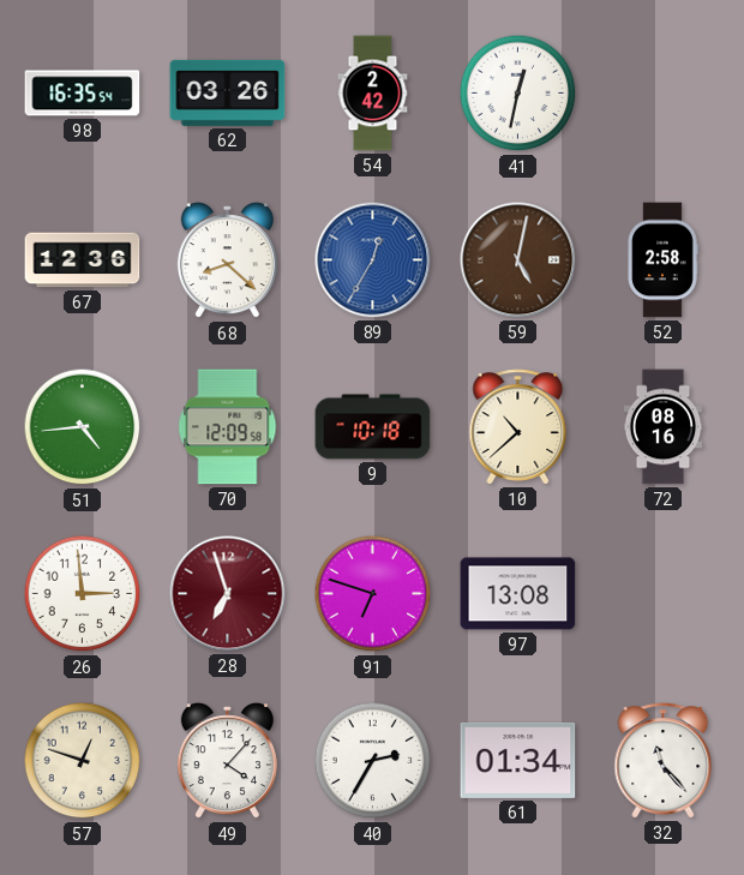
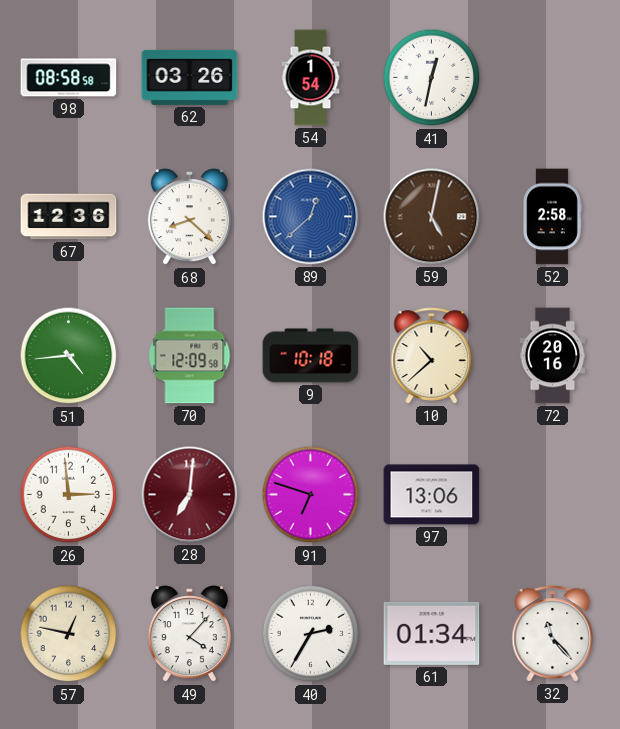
98: 16:35 -> 08:58
54: 2:42 -> 1:54
89: 12:35 -> 12:38
72: 08:16 -> 20:16
28: 6:57 -> 7:01
97: 13:08 -> 13:06
57: 12:48 -> 12:47
